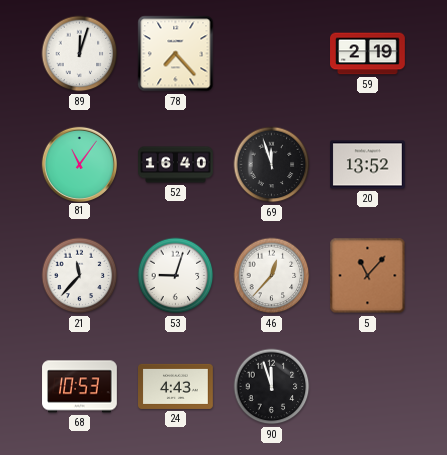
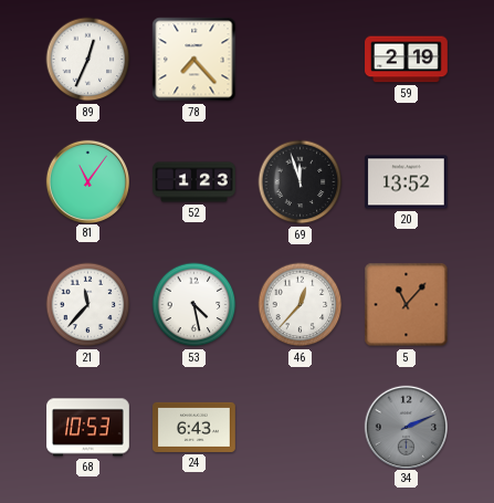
89: 12:03 -> 12:34
52: 16:40 -> 1:23
53: 9:03 -> 4:28
24: 4:43 -> 6:43
90: 11:57 -> none
34: none -> 2:11
